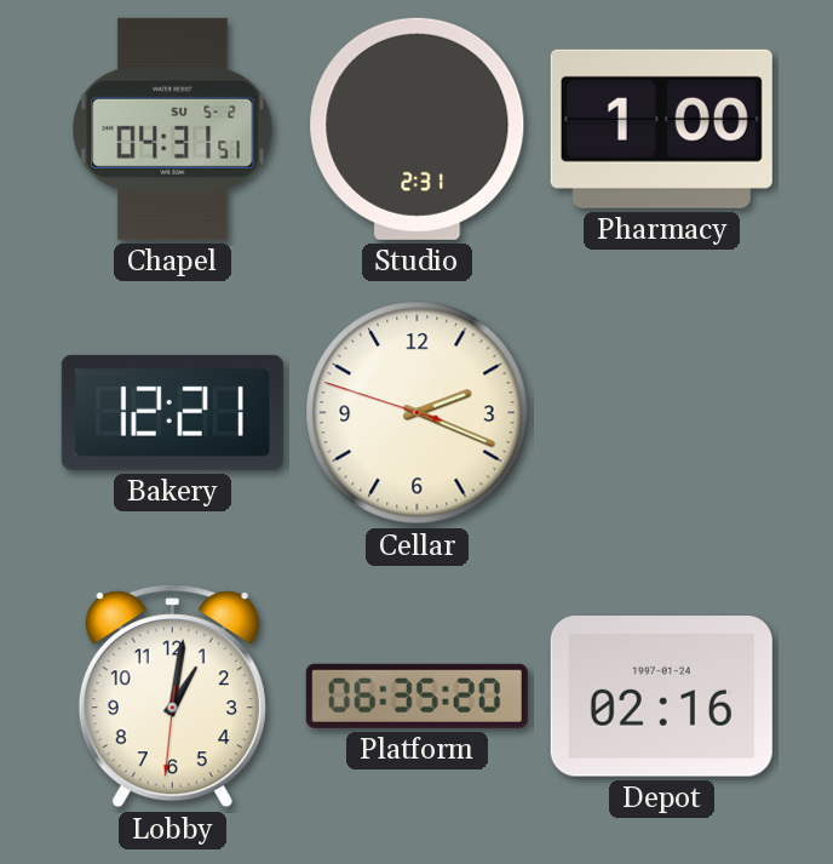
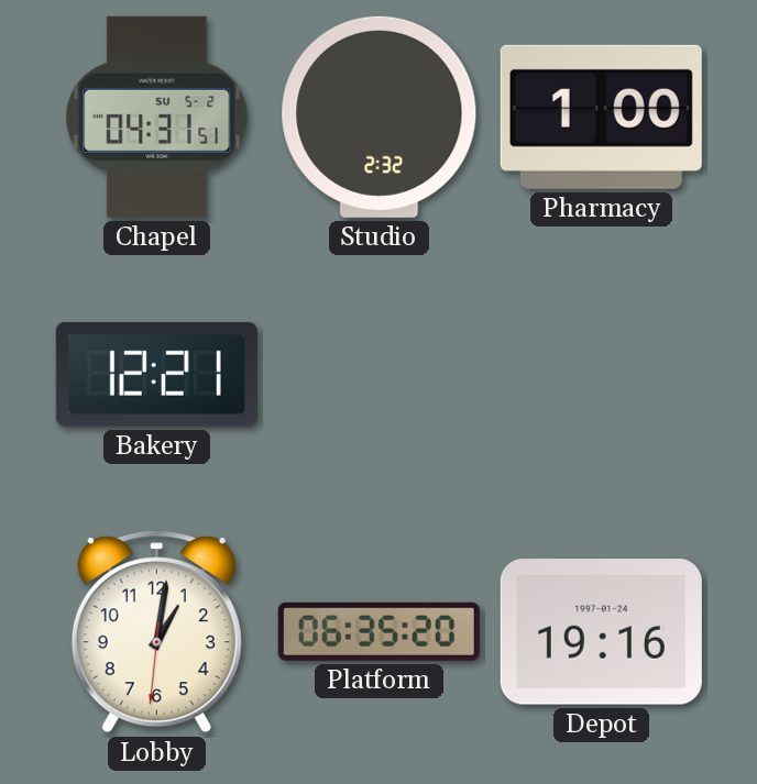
Studio: 2:31 -> 2:32
Cellar: 2:18 -> none
Depot: 02:16 -> 19:16
